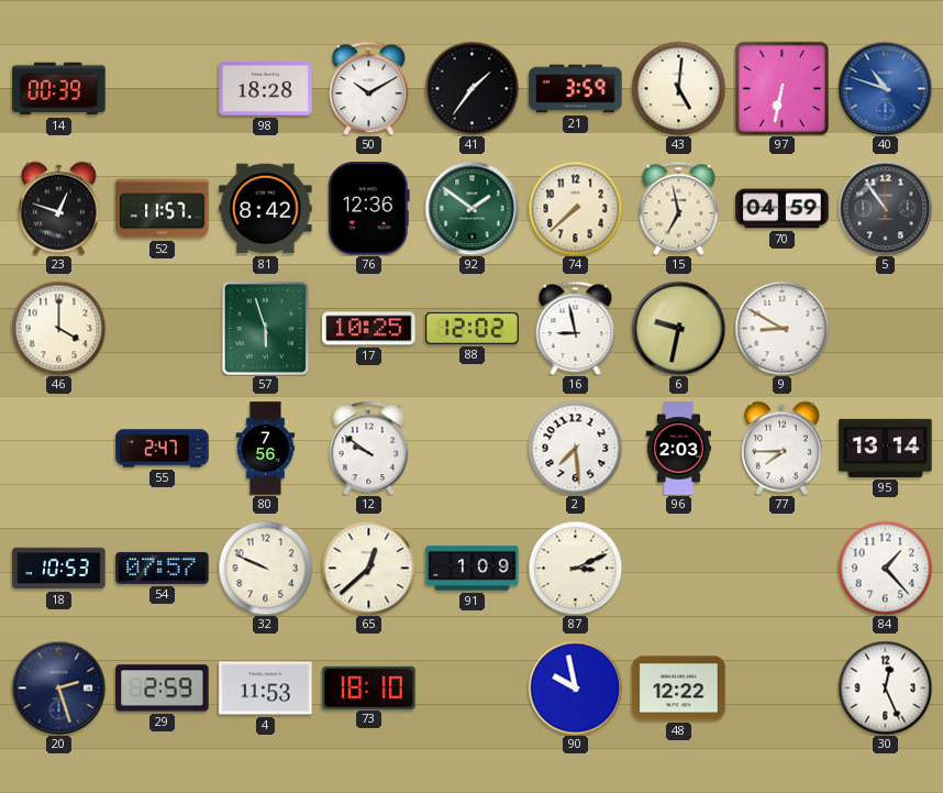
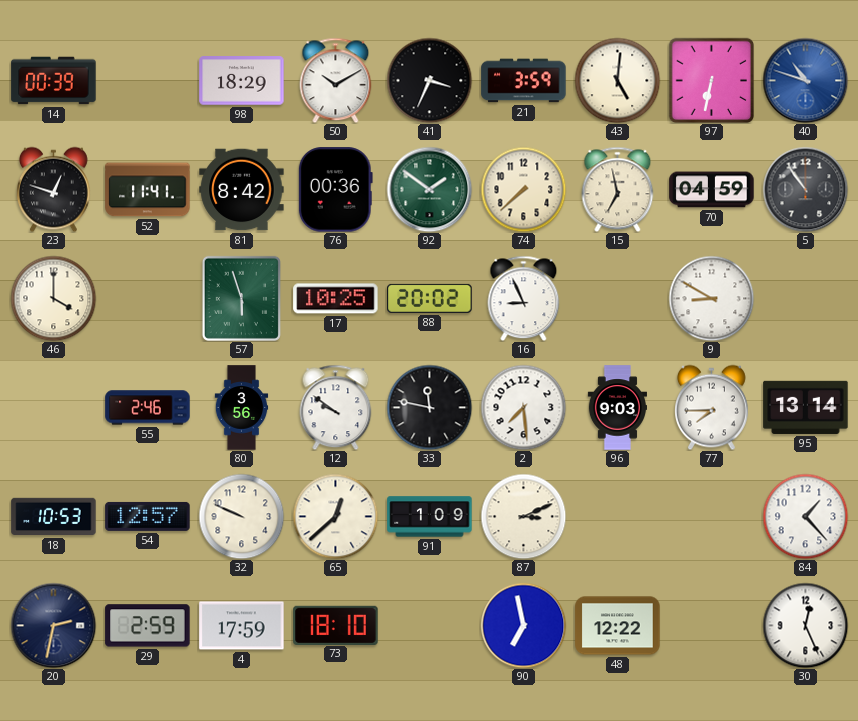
98: 18:28 -> 18:29
41: 1:36 -> 3:34
52: 11:57 -> 11:41
76: 12:36 -> 00:36
88: 12:02 -> 20:02
16: 8:58 -> 8:56
6: 9:32 -> none
55: 2:47 -> 2:46
80: 7:56 -> 3:56
33: none -> 11:47
96: 2:03 -> 9:03
54: 07:57 -> 12:57
20: 2:27 -> 2:32
4: 11:53 -> 17:59
90: 9:58 -> 6:58
